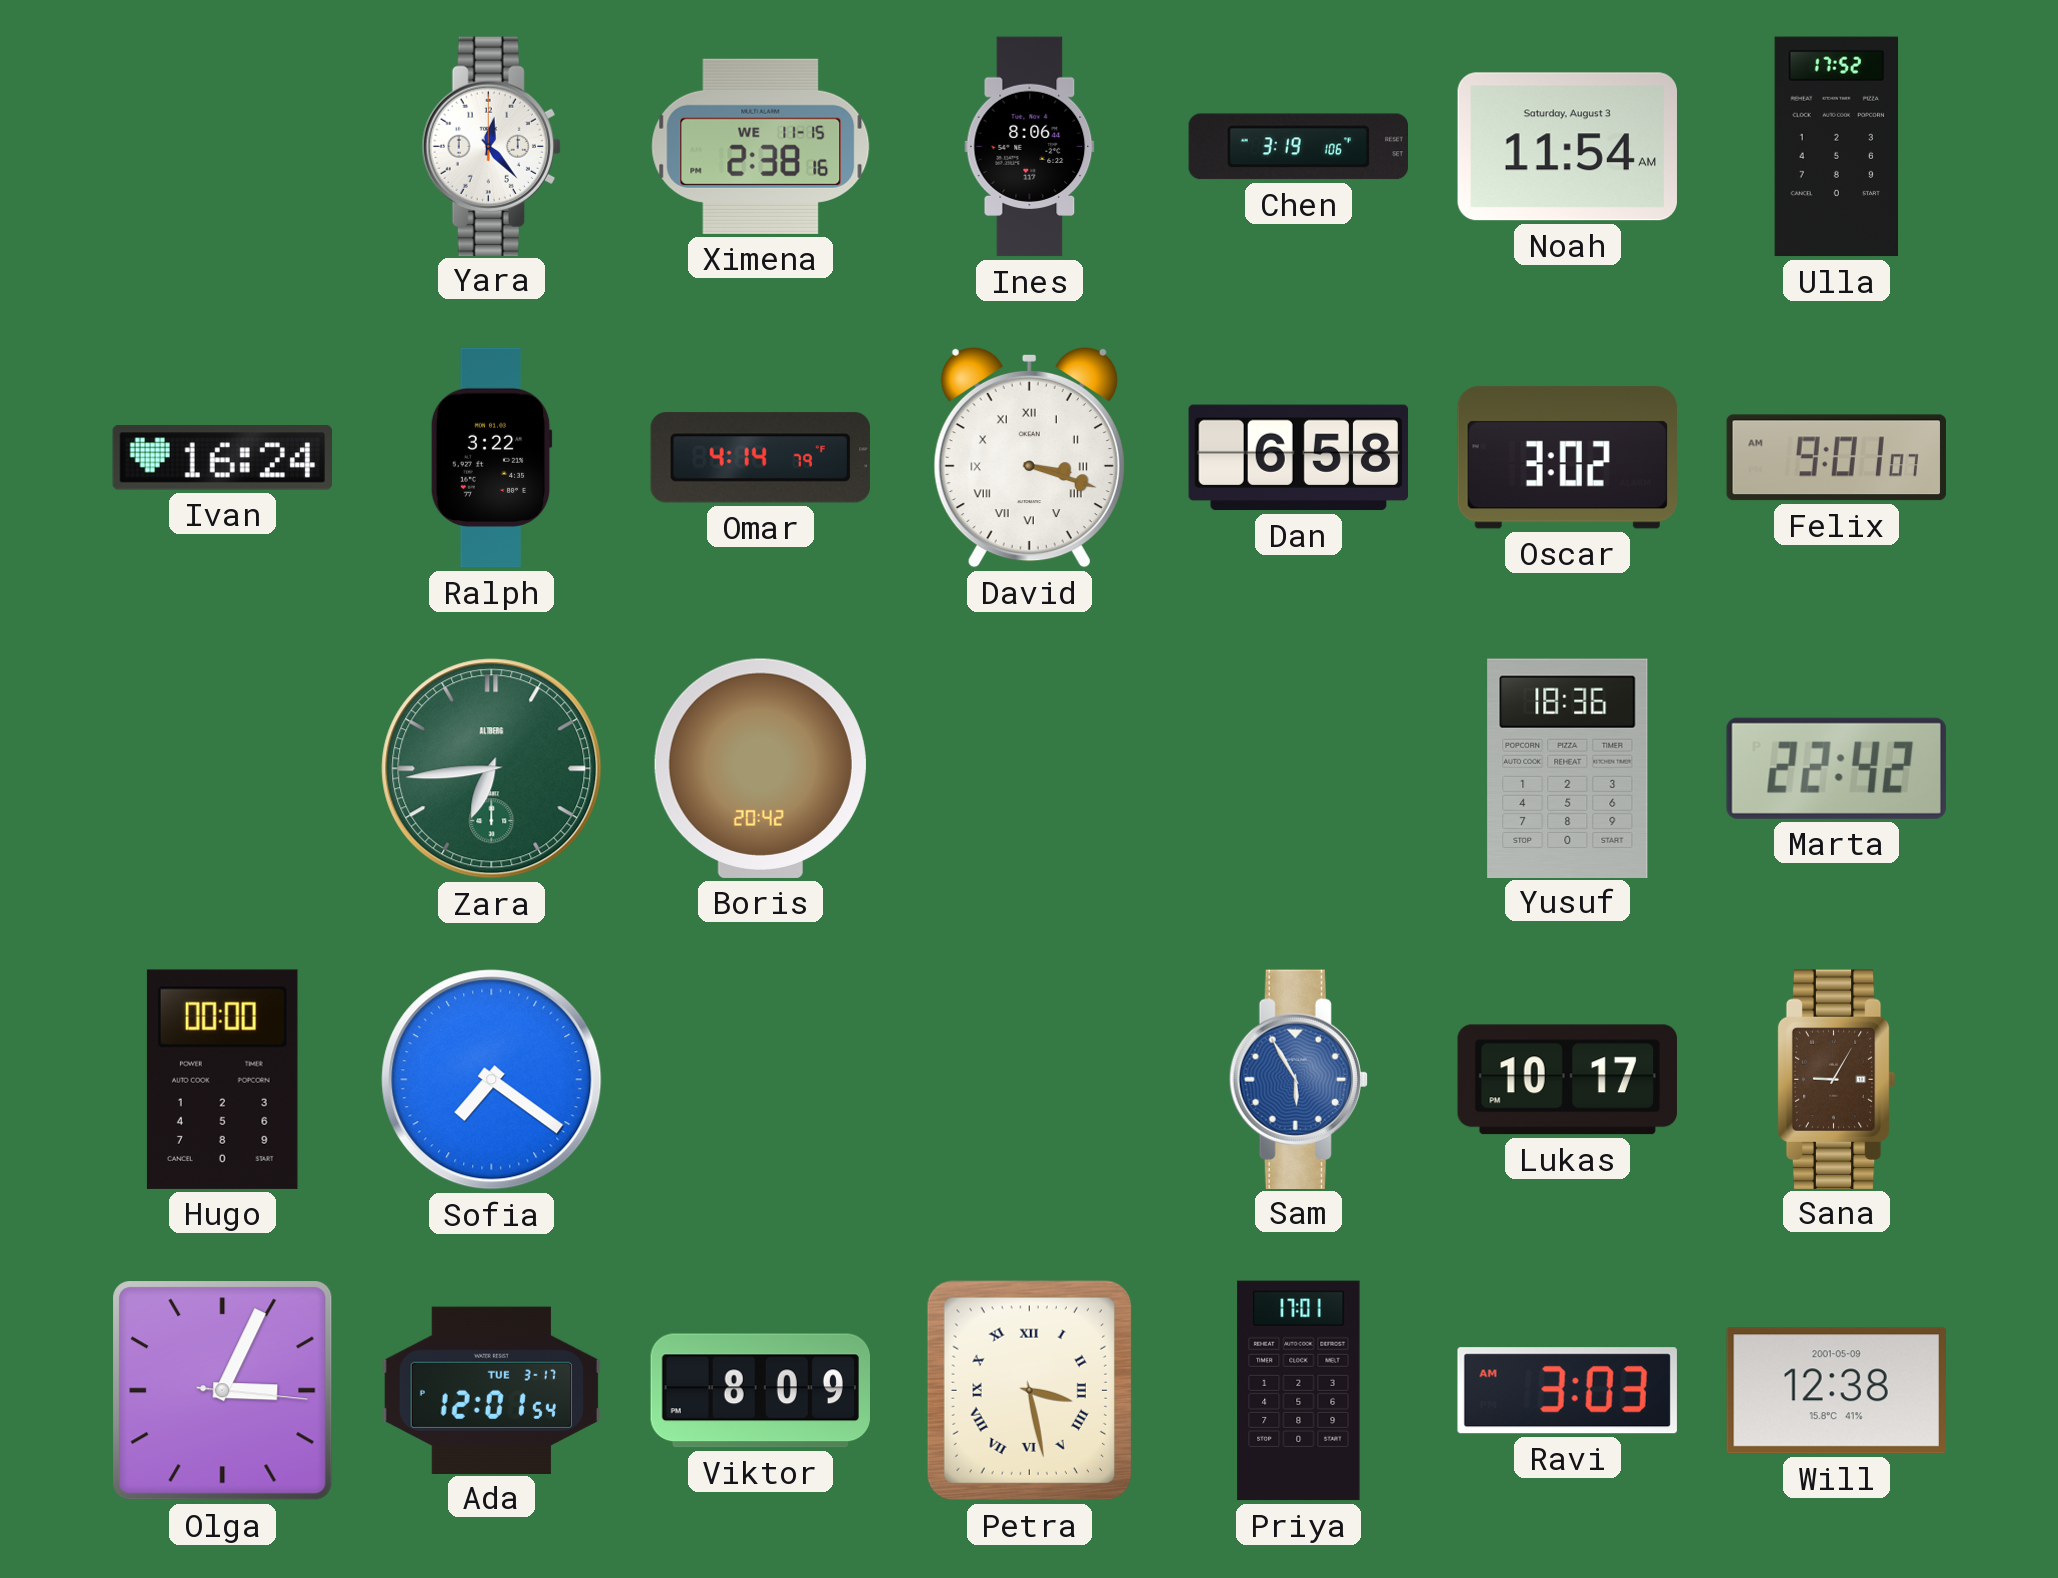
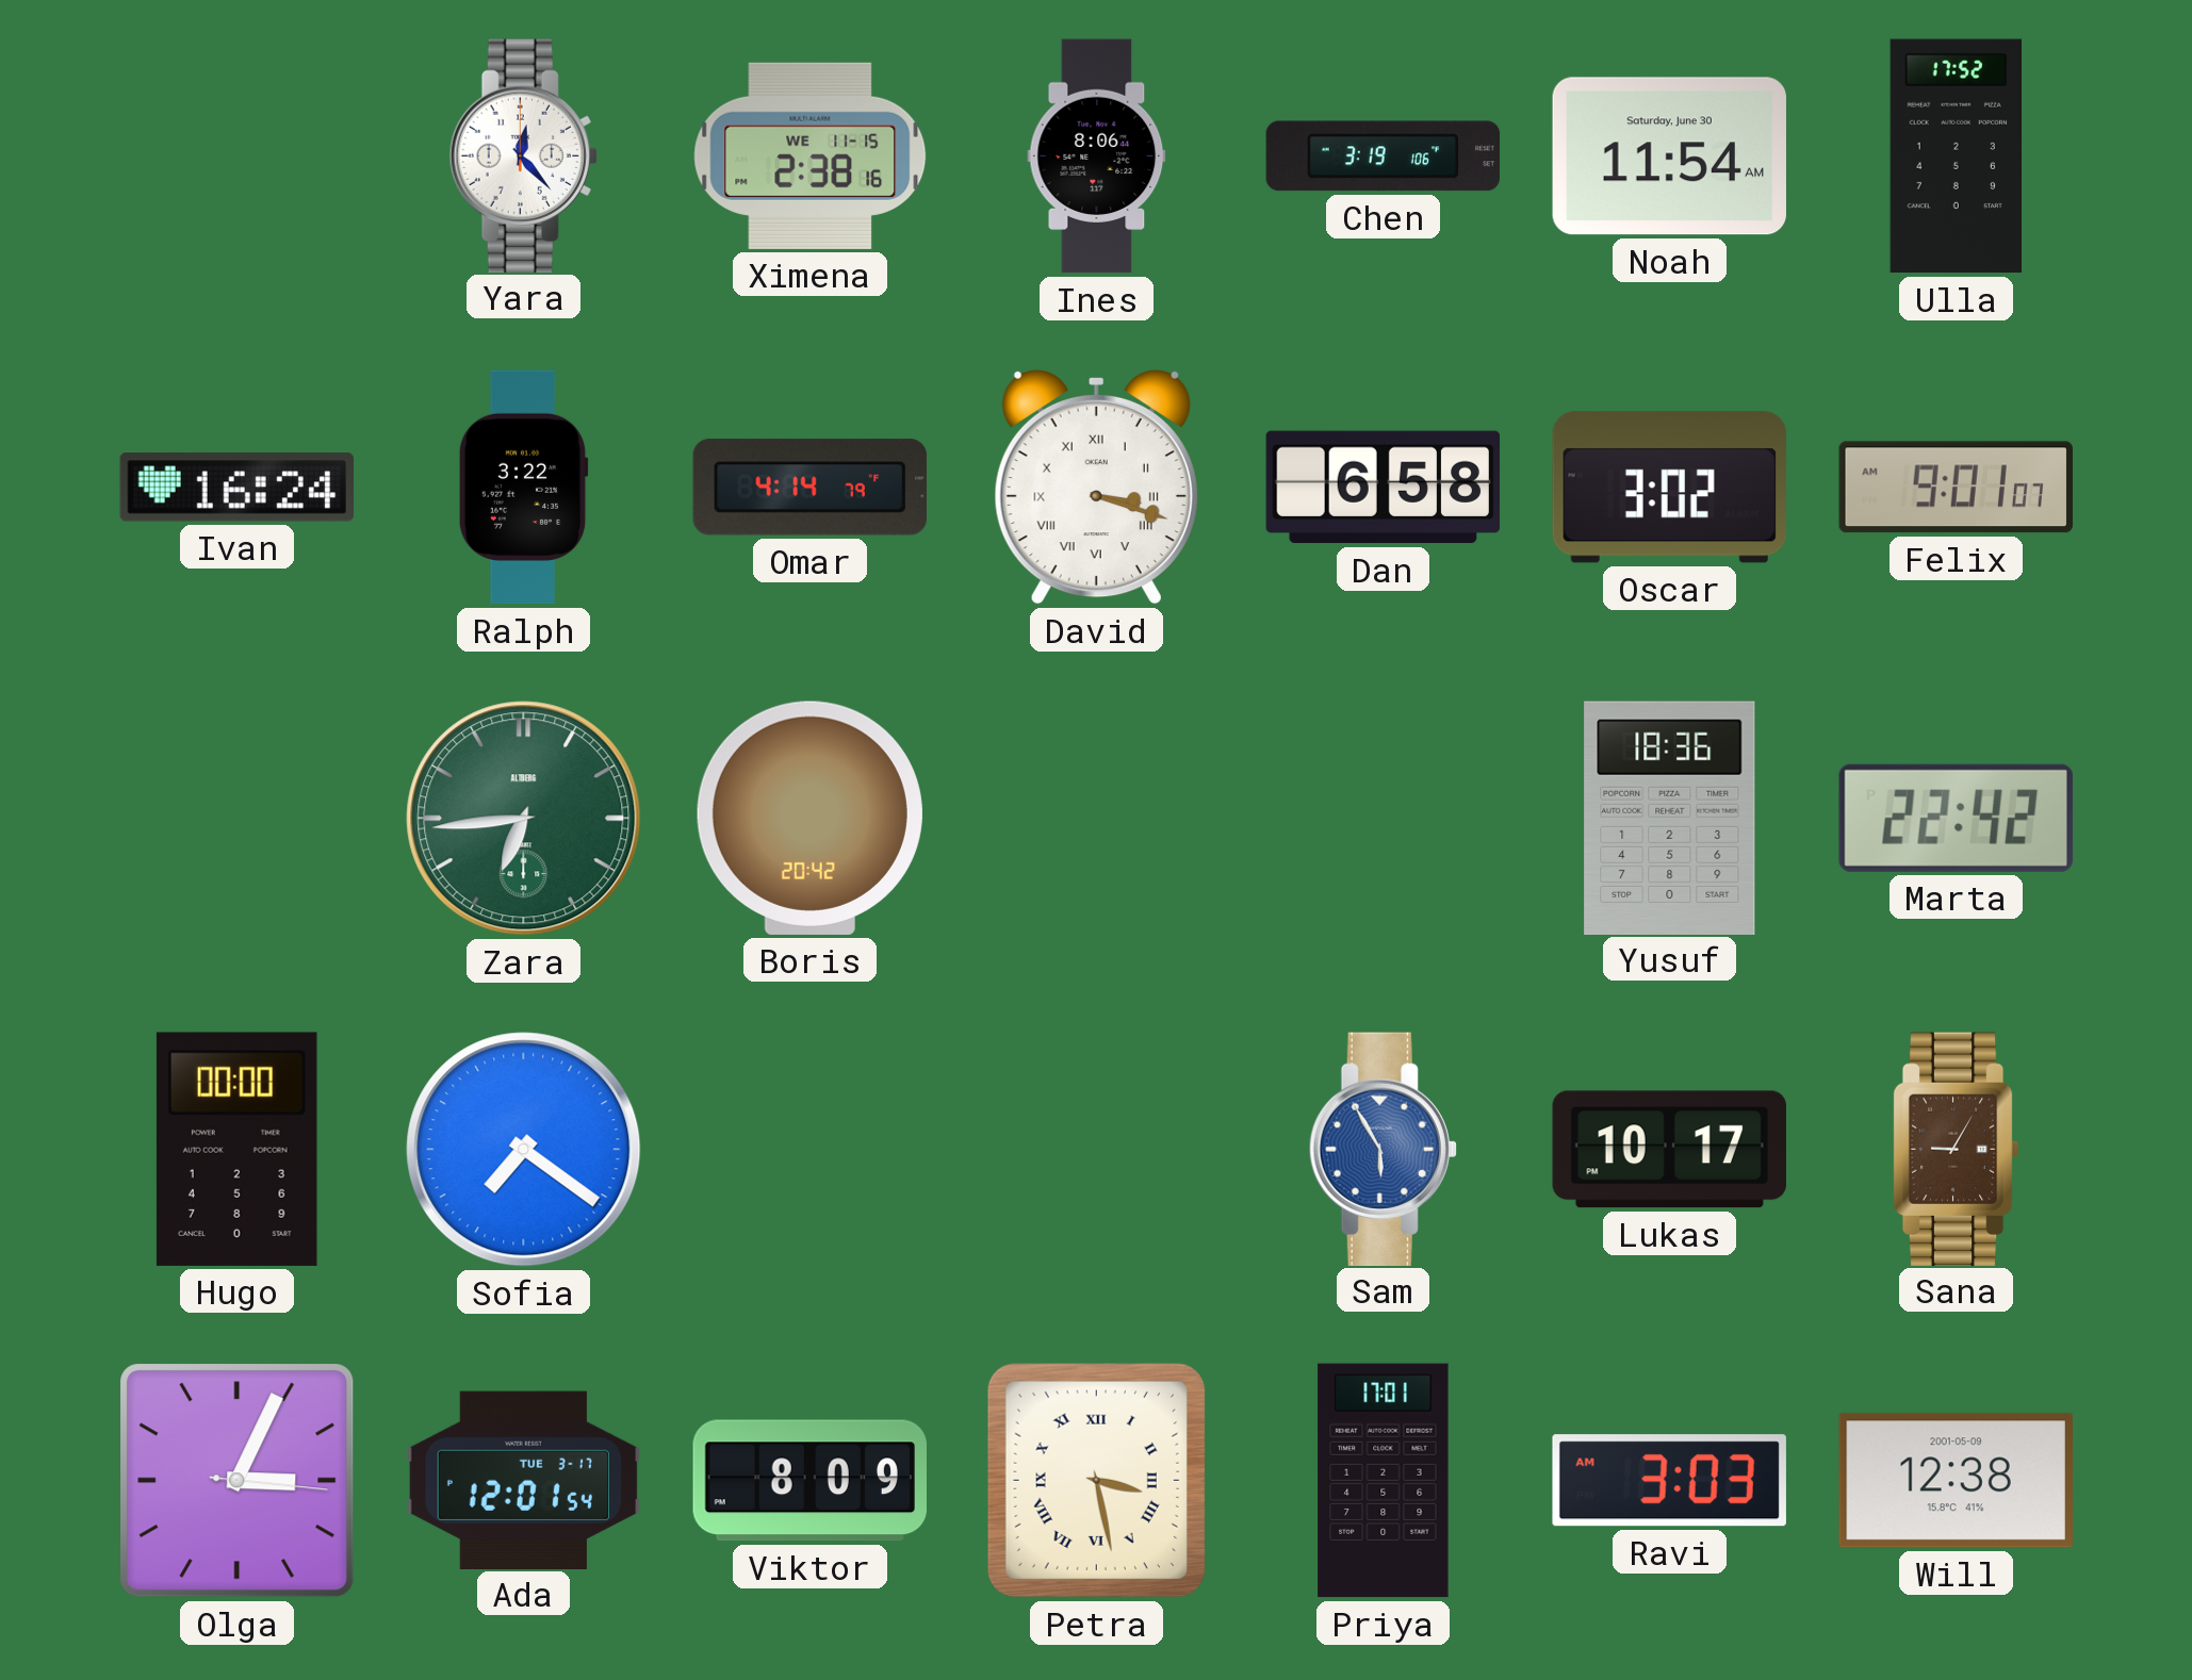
Noah date: Saturday, August 3 -> Saturday, June 30
